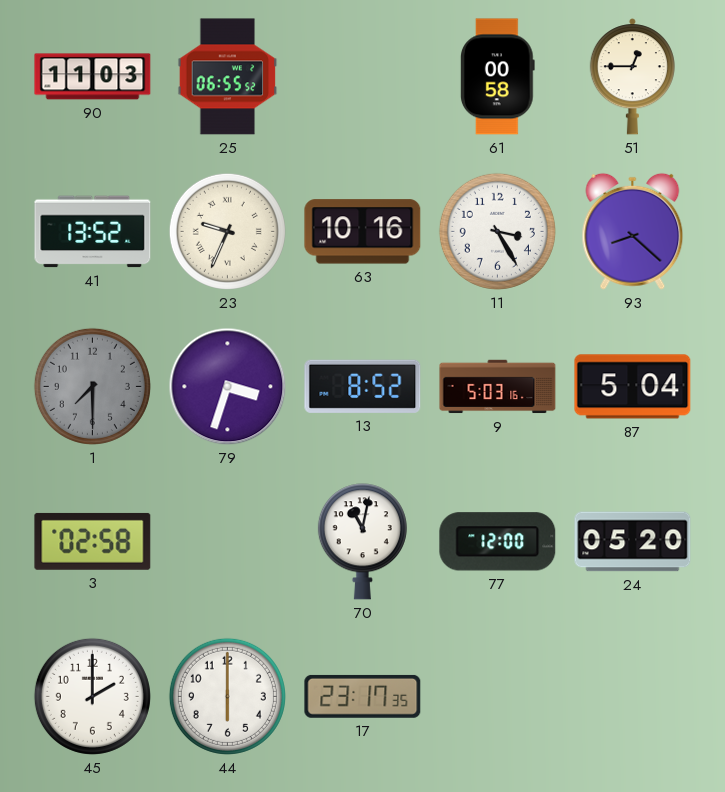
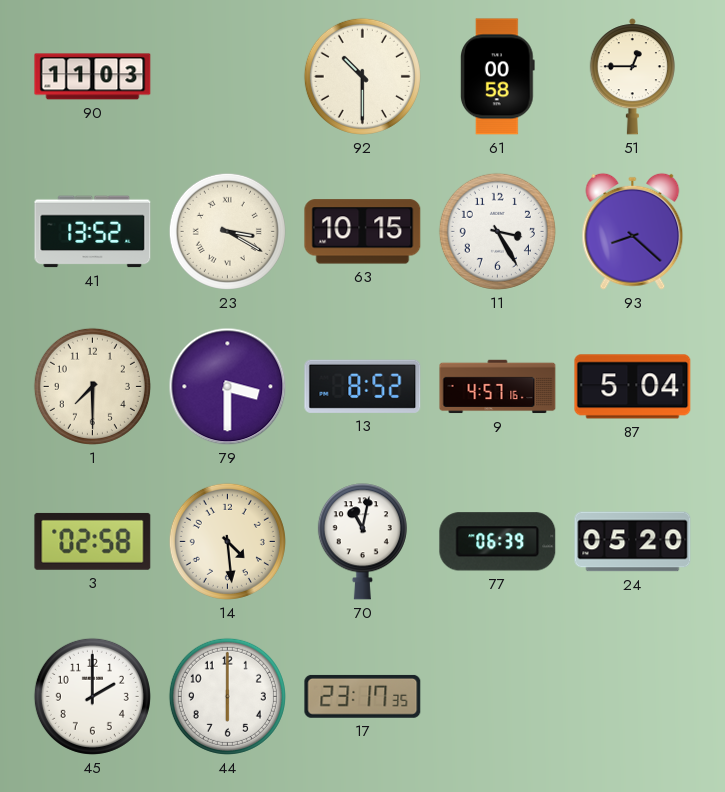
25: 06:55 -> none
92: none -> 10:30
23: 9:34 -> 3:20
63: 10:16 -> 10:15
1 dial: grey -> cream
79: 3:33 -> 3:30
9: 5:03 -> 4:57
14: none -> 4:29
77: 12:00 -> 06:39
